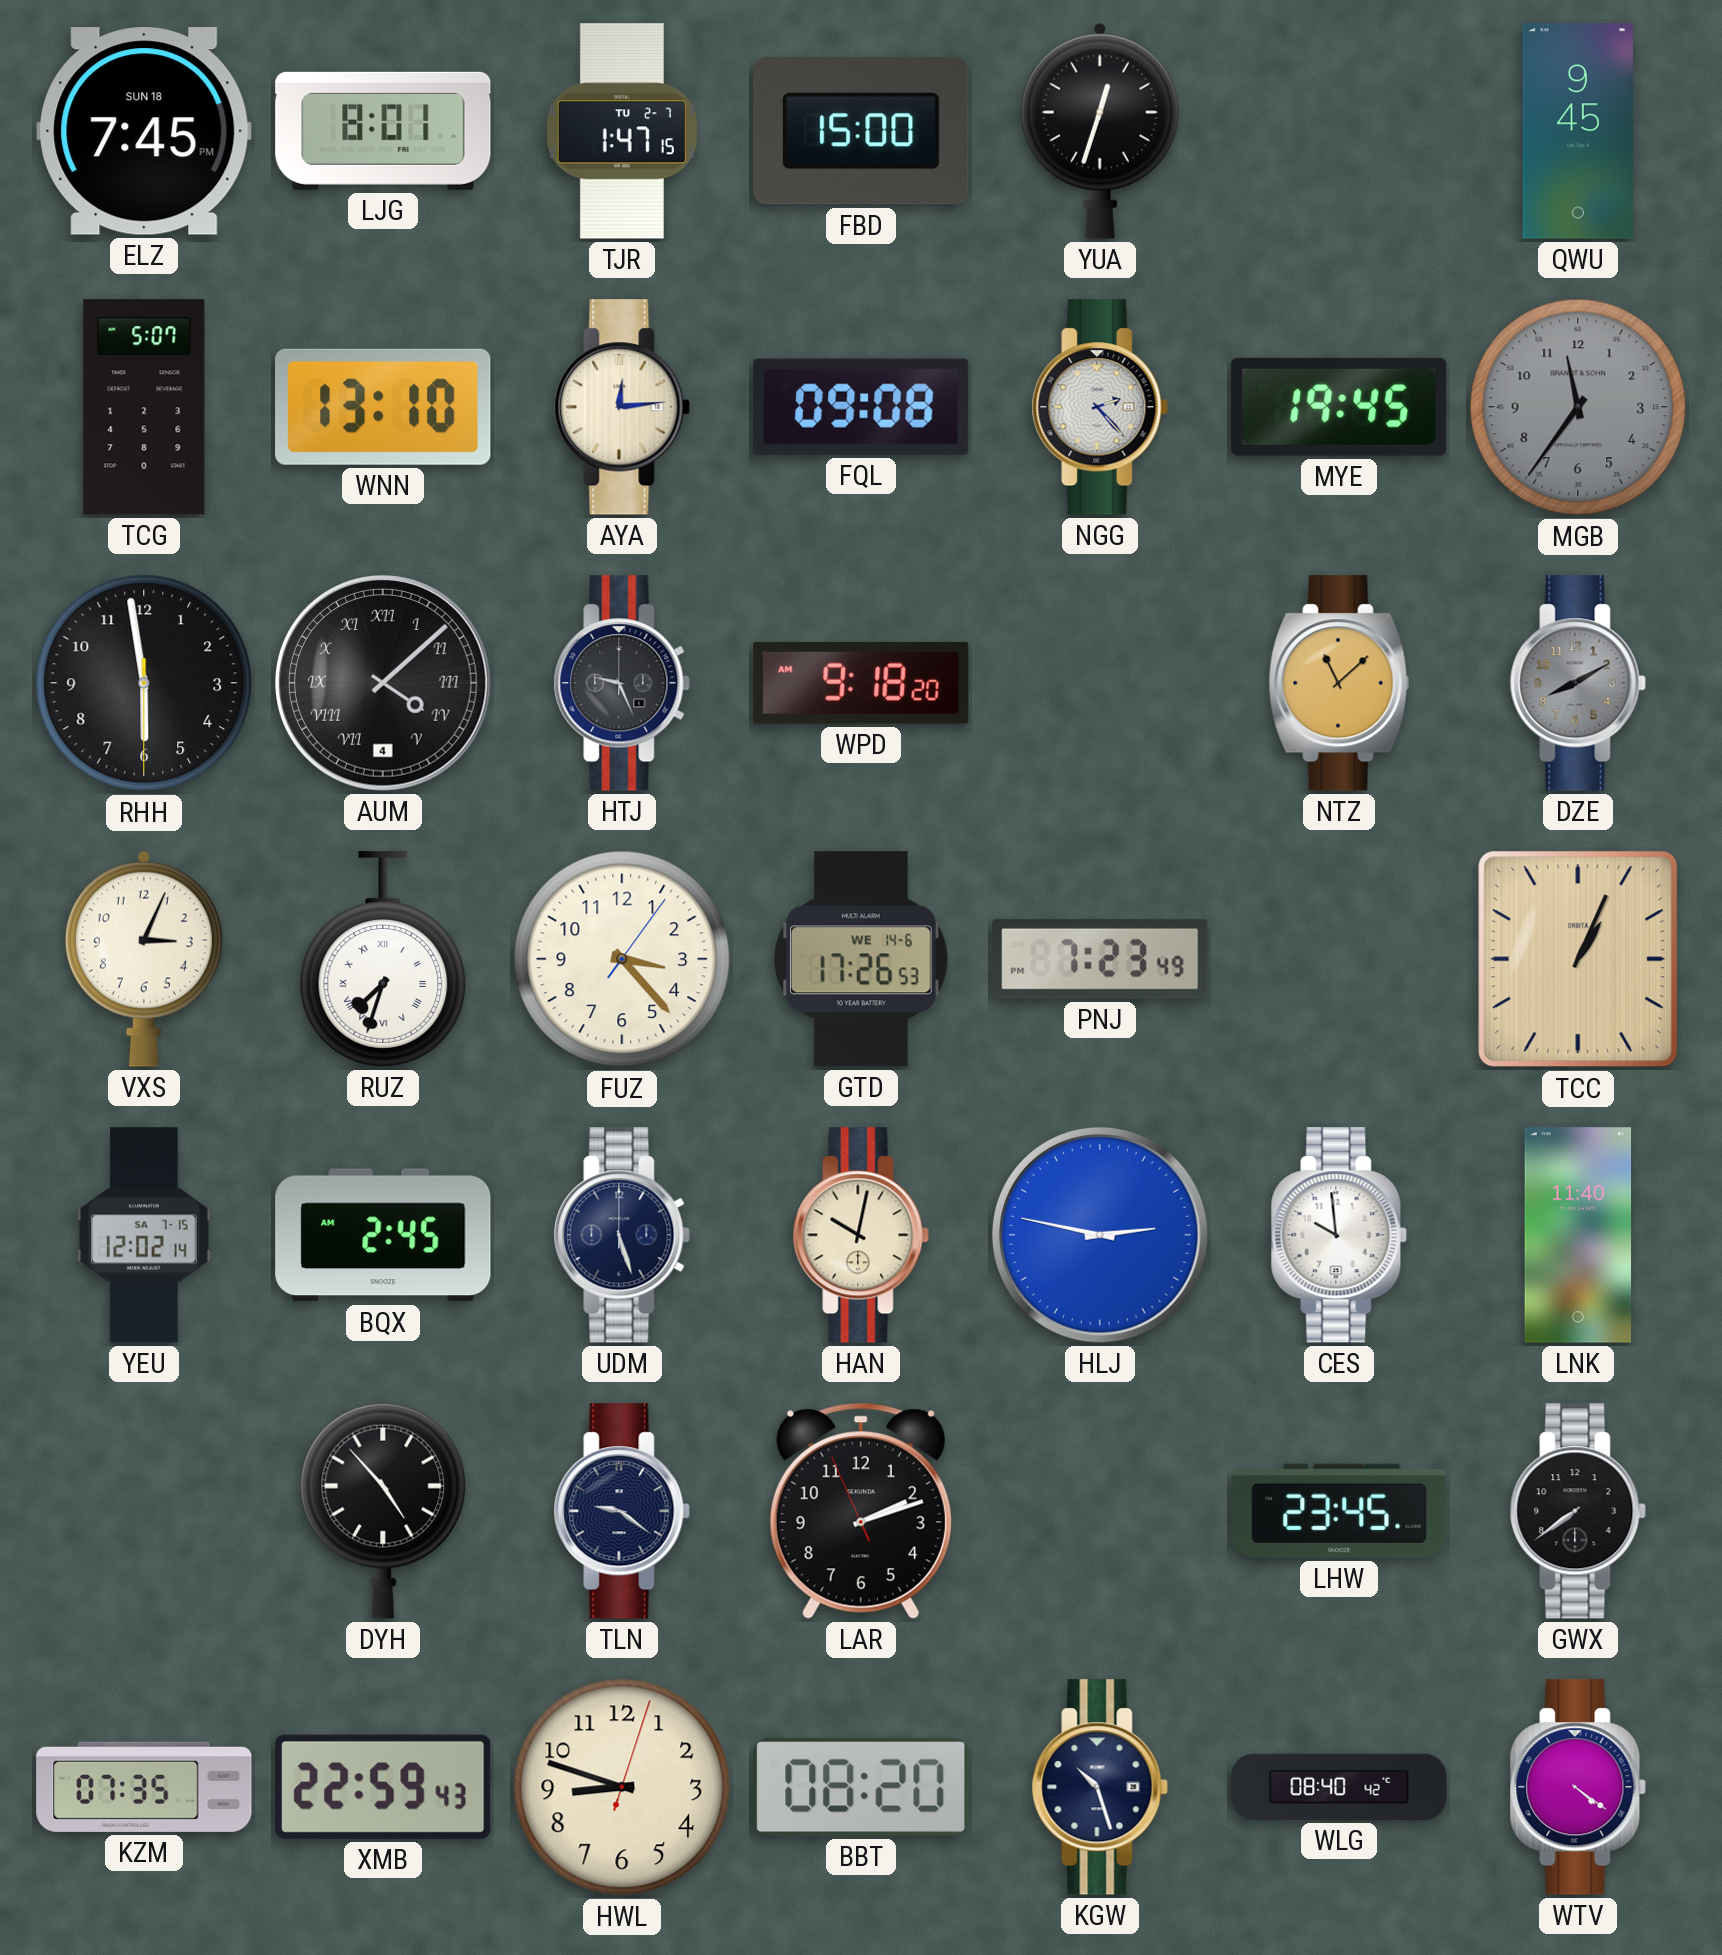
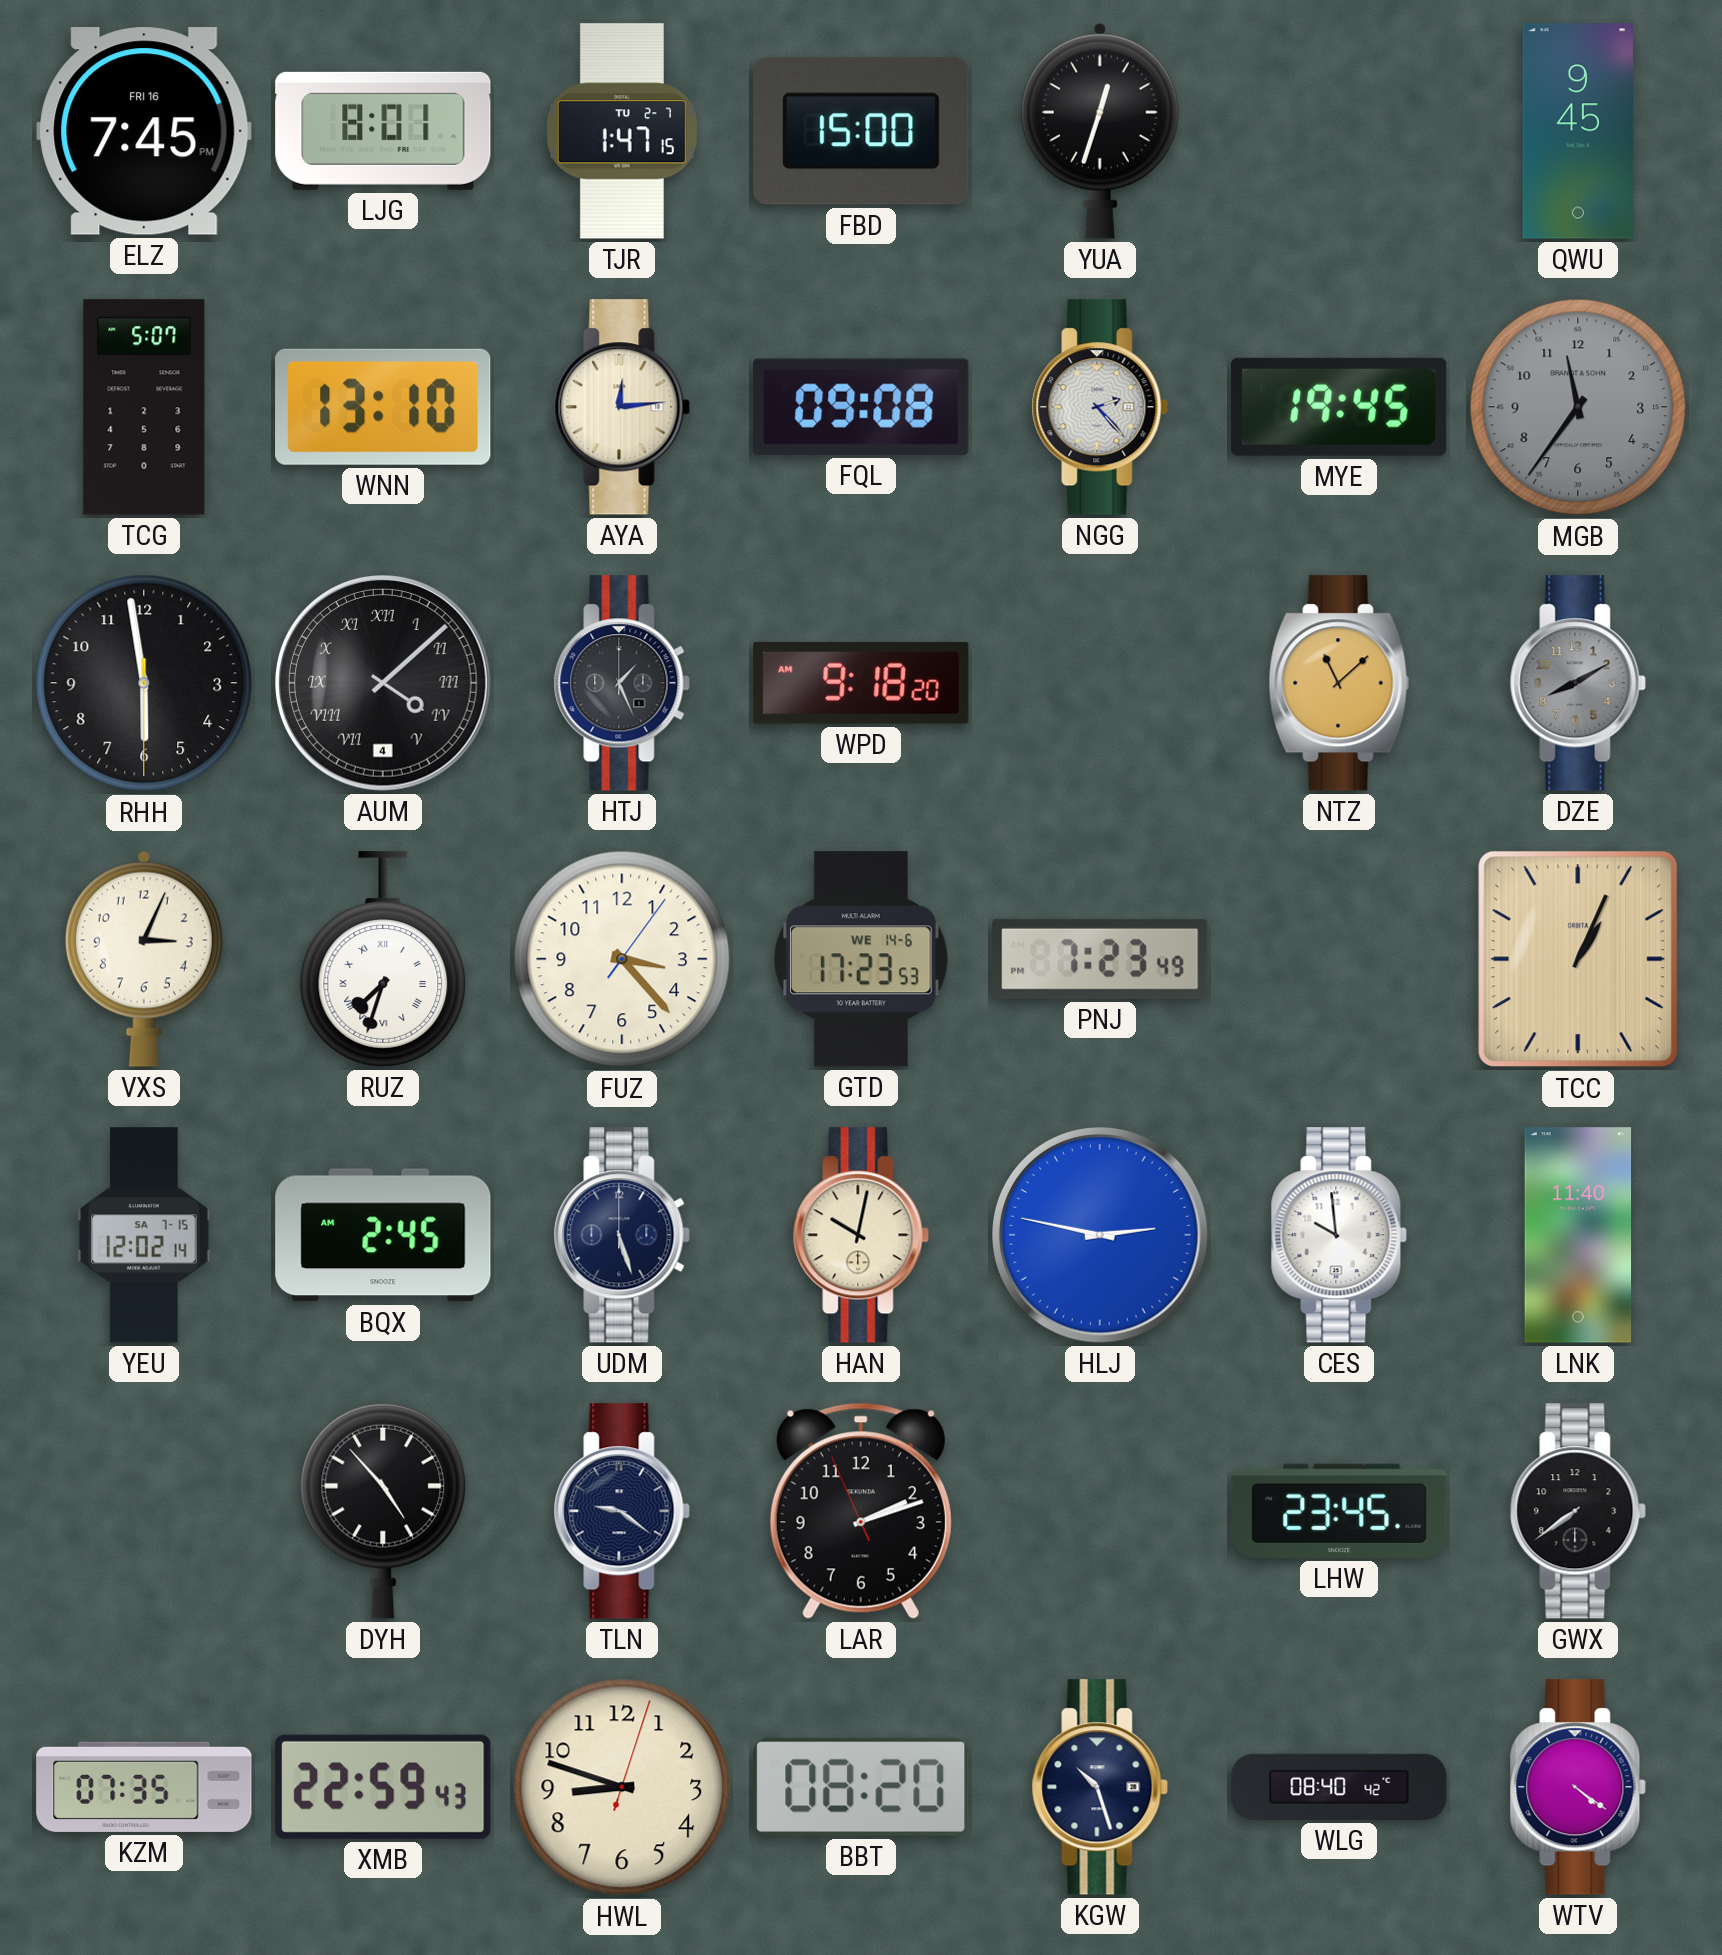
ELZ date: SUN 18 -> FRI 16
HTJ: 9:26 -> 1:26
GTD: 17:26 -> 17:23
